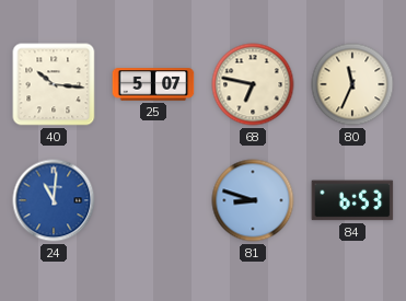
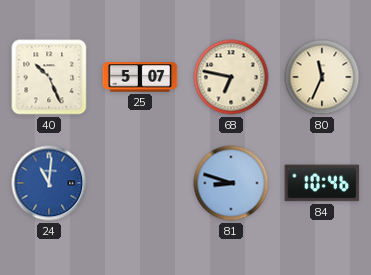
40: 10:16 -> 10:26
84: 6:53 -> 10:46
